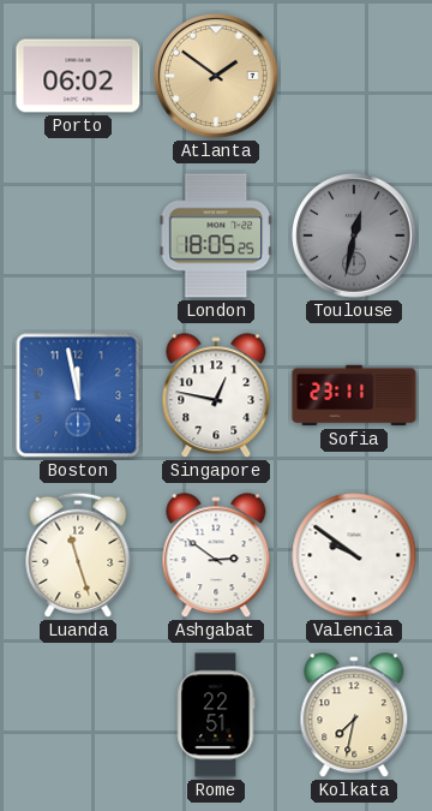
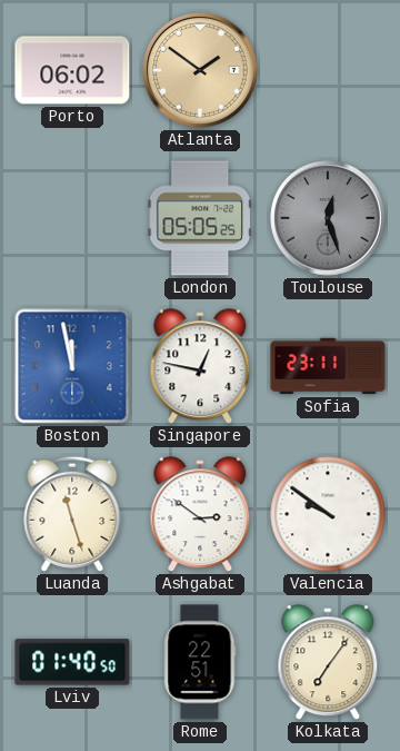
London: 18:05 -> 05:05
Toulouse: 12:32 -> 12:27
Lviv: none -> 01:40
Kolkata: 7:32 -> 7:06
